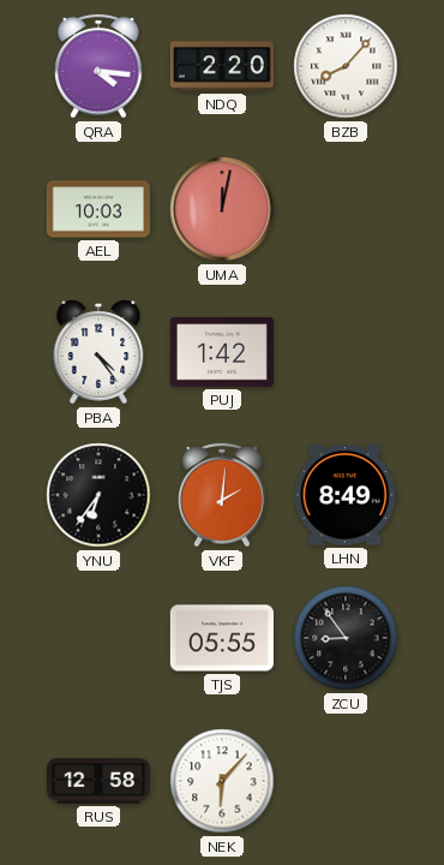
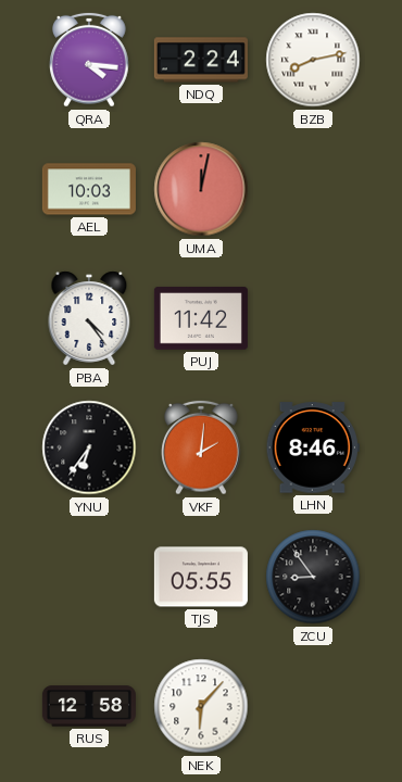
NDQ: 2:20 -> 2:24
BZB: 8:07 -> 8:13
PUJ: 1:42 -> 11:42
LHN: 8:49 -> 8:46
